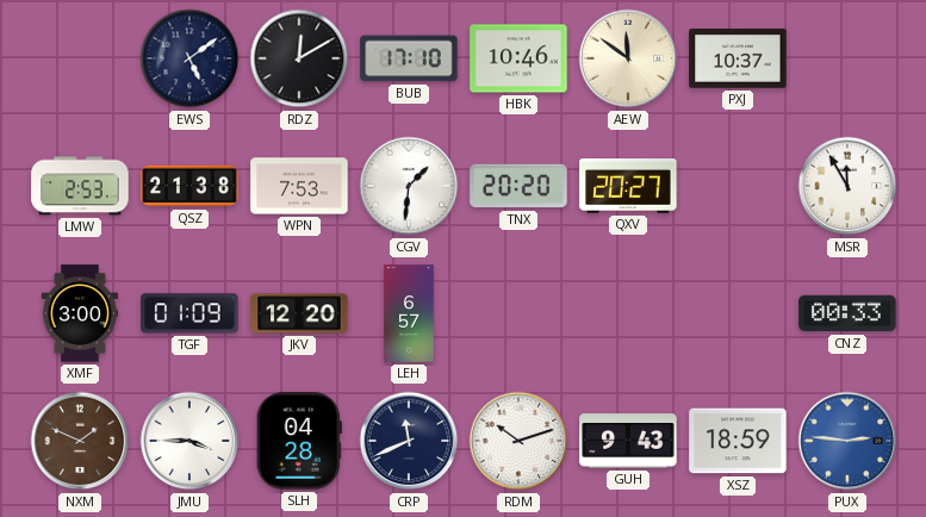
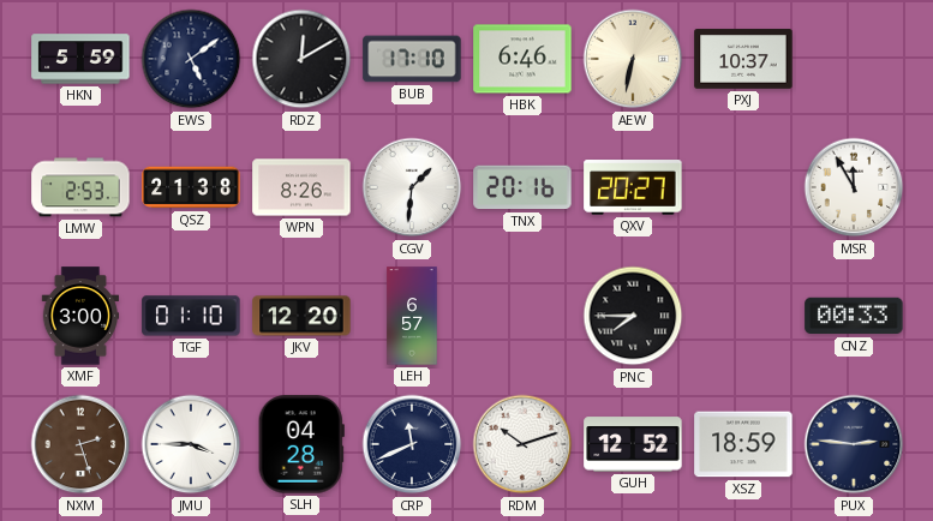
HKN: none -> 5:59
HBK: 10:46 -> 6:46
AEW: 11:51 -> 6:32
WPN: 7:53 -> 8:26
TNX: 20:20 -> 20:16
TGF: 01:09 -> 01:10
PNC: none -> 7:45
NXM: 1:49 -> 2:27
GUH: 9:43 -> 12:52
PUX dial: blue -> navy
